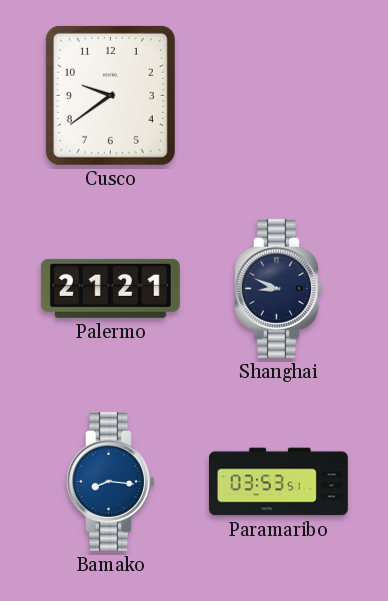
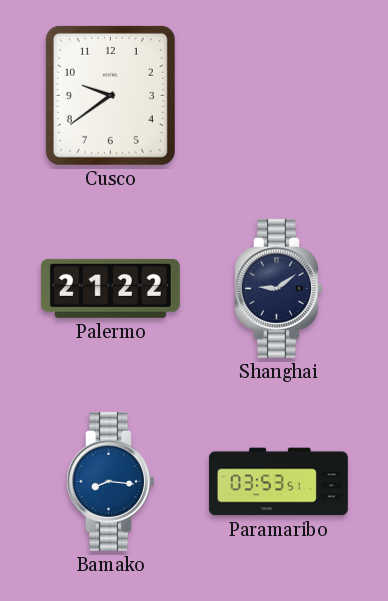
Palermo: 21:21 -> 21:22
Shanghai: 8:49 -> 9:09
